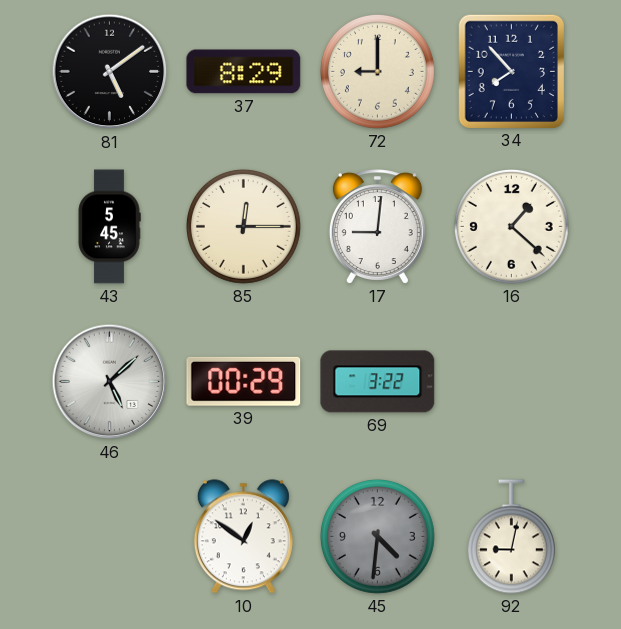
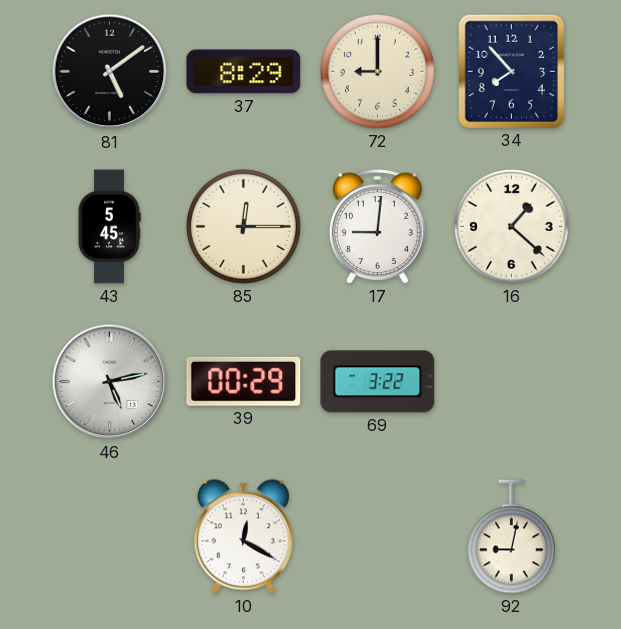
46: 5:08 -> 5:13
10: 12:51 -> 12:20
45: 4:31 -> none
